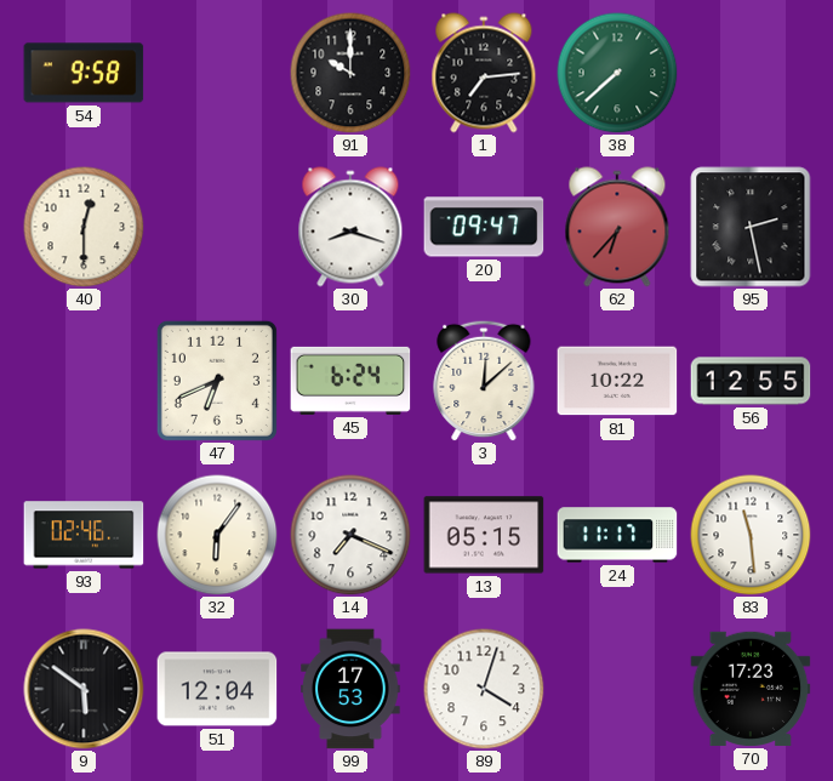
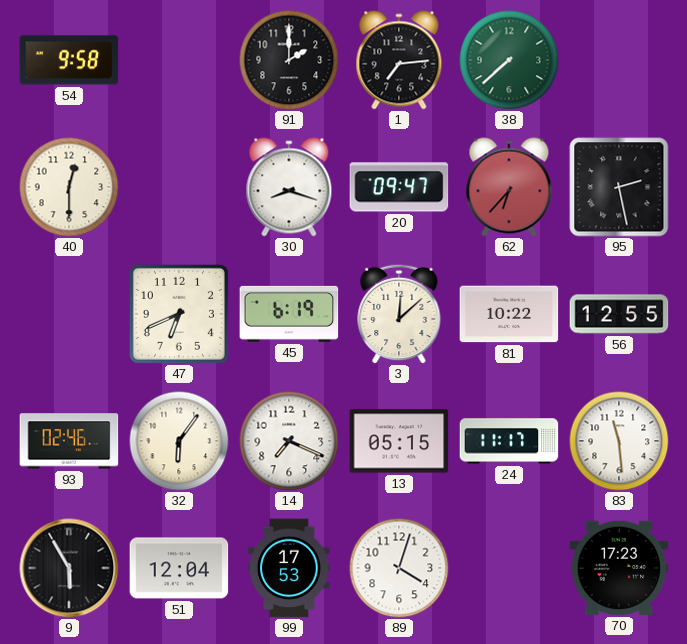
91: 10:00 -> 2:00
45: 6:24 -> 6:19
9: 5:51 -> 5:55
